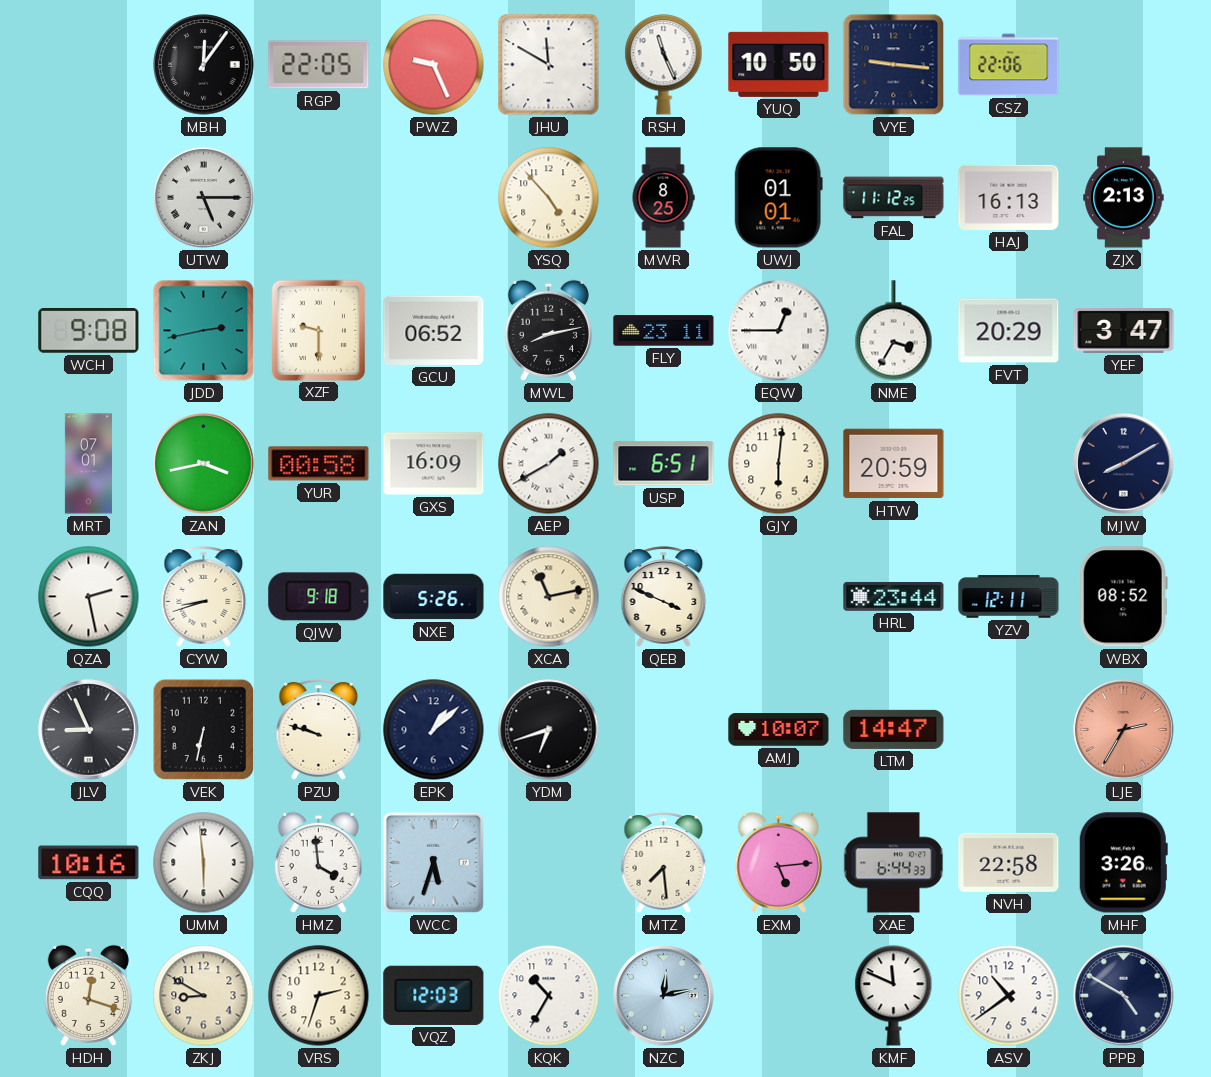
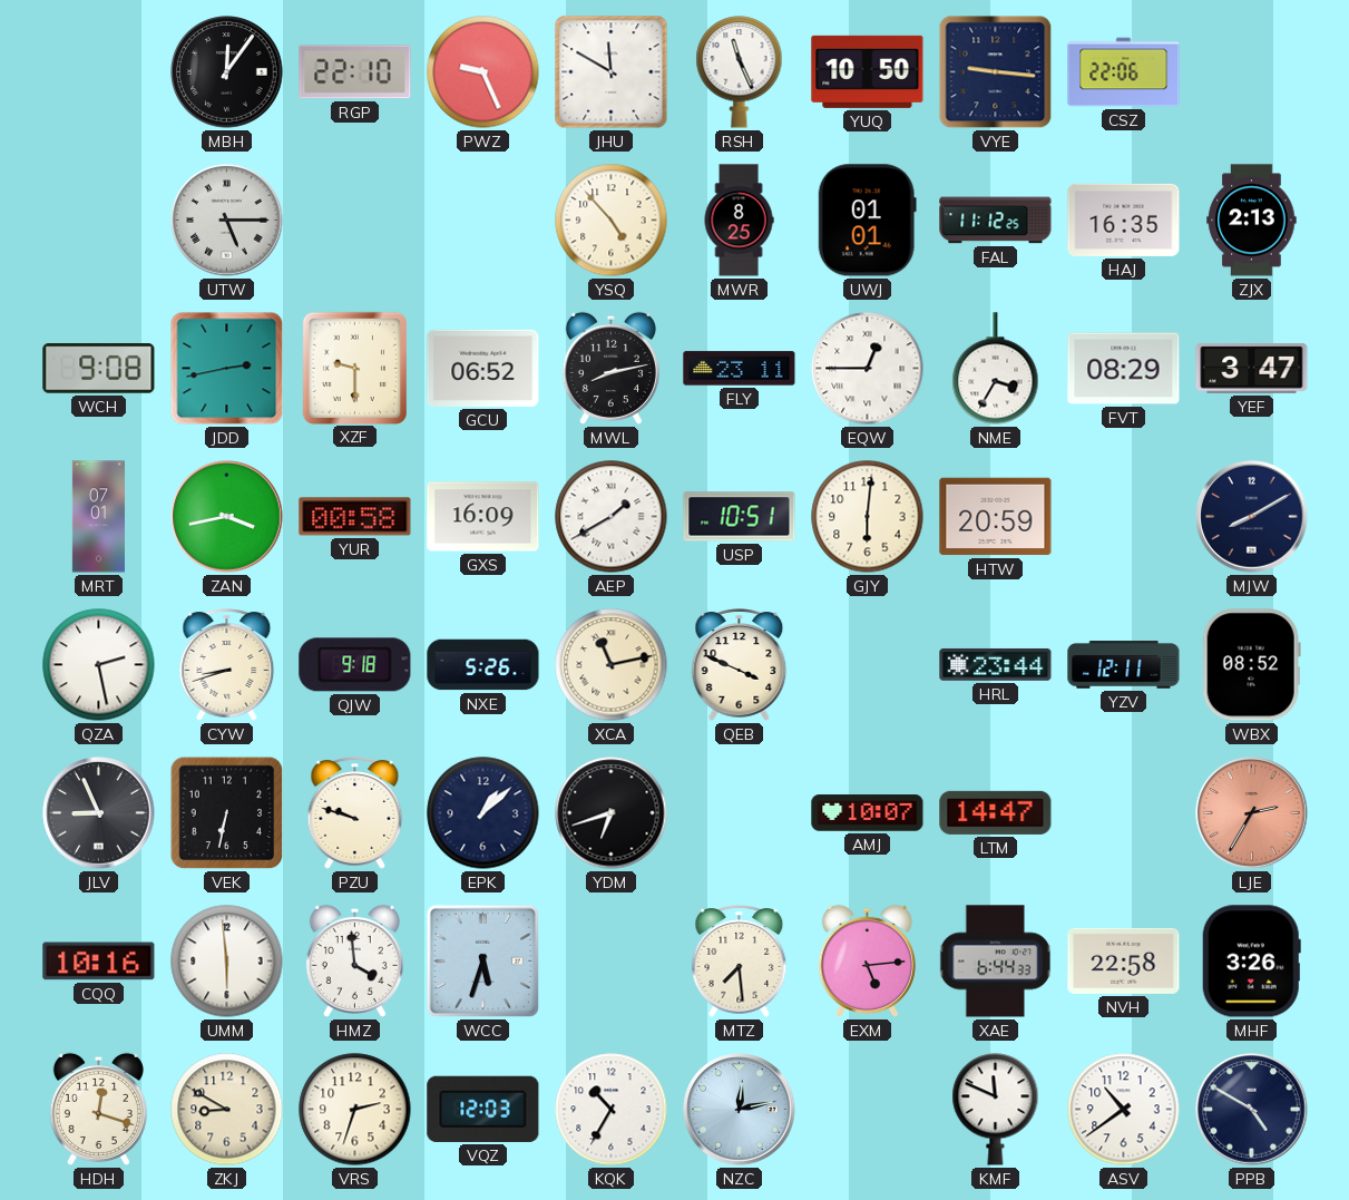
RGP: 22:05 -> 22:10
HAJ: 16:13 -> 16:35
FVT: 20:29 -> 08:29
USP: 6:51 -> 10:51
